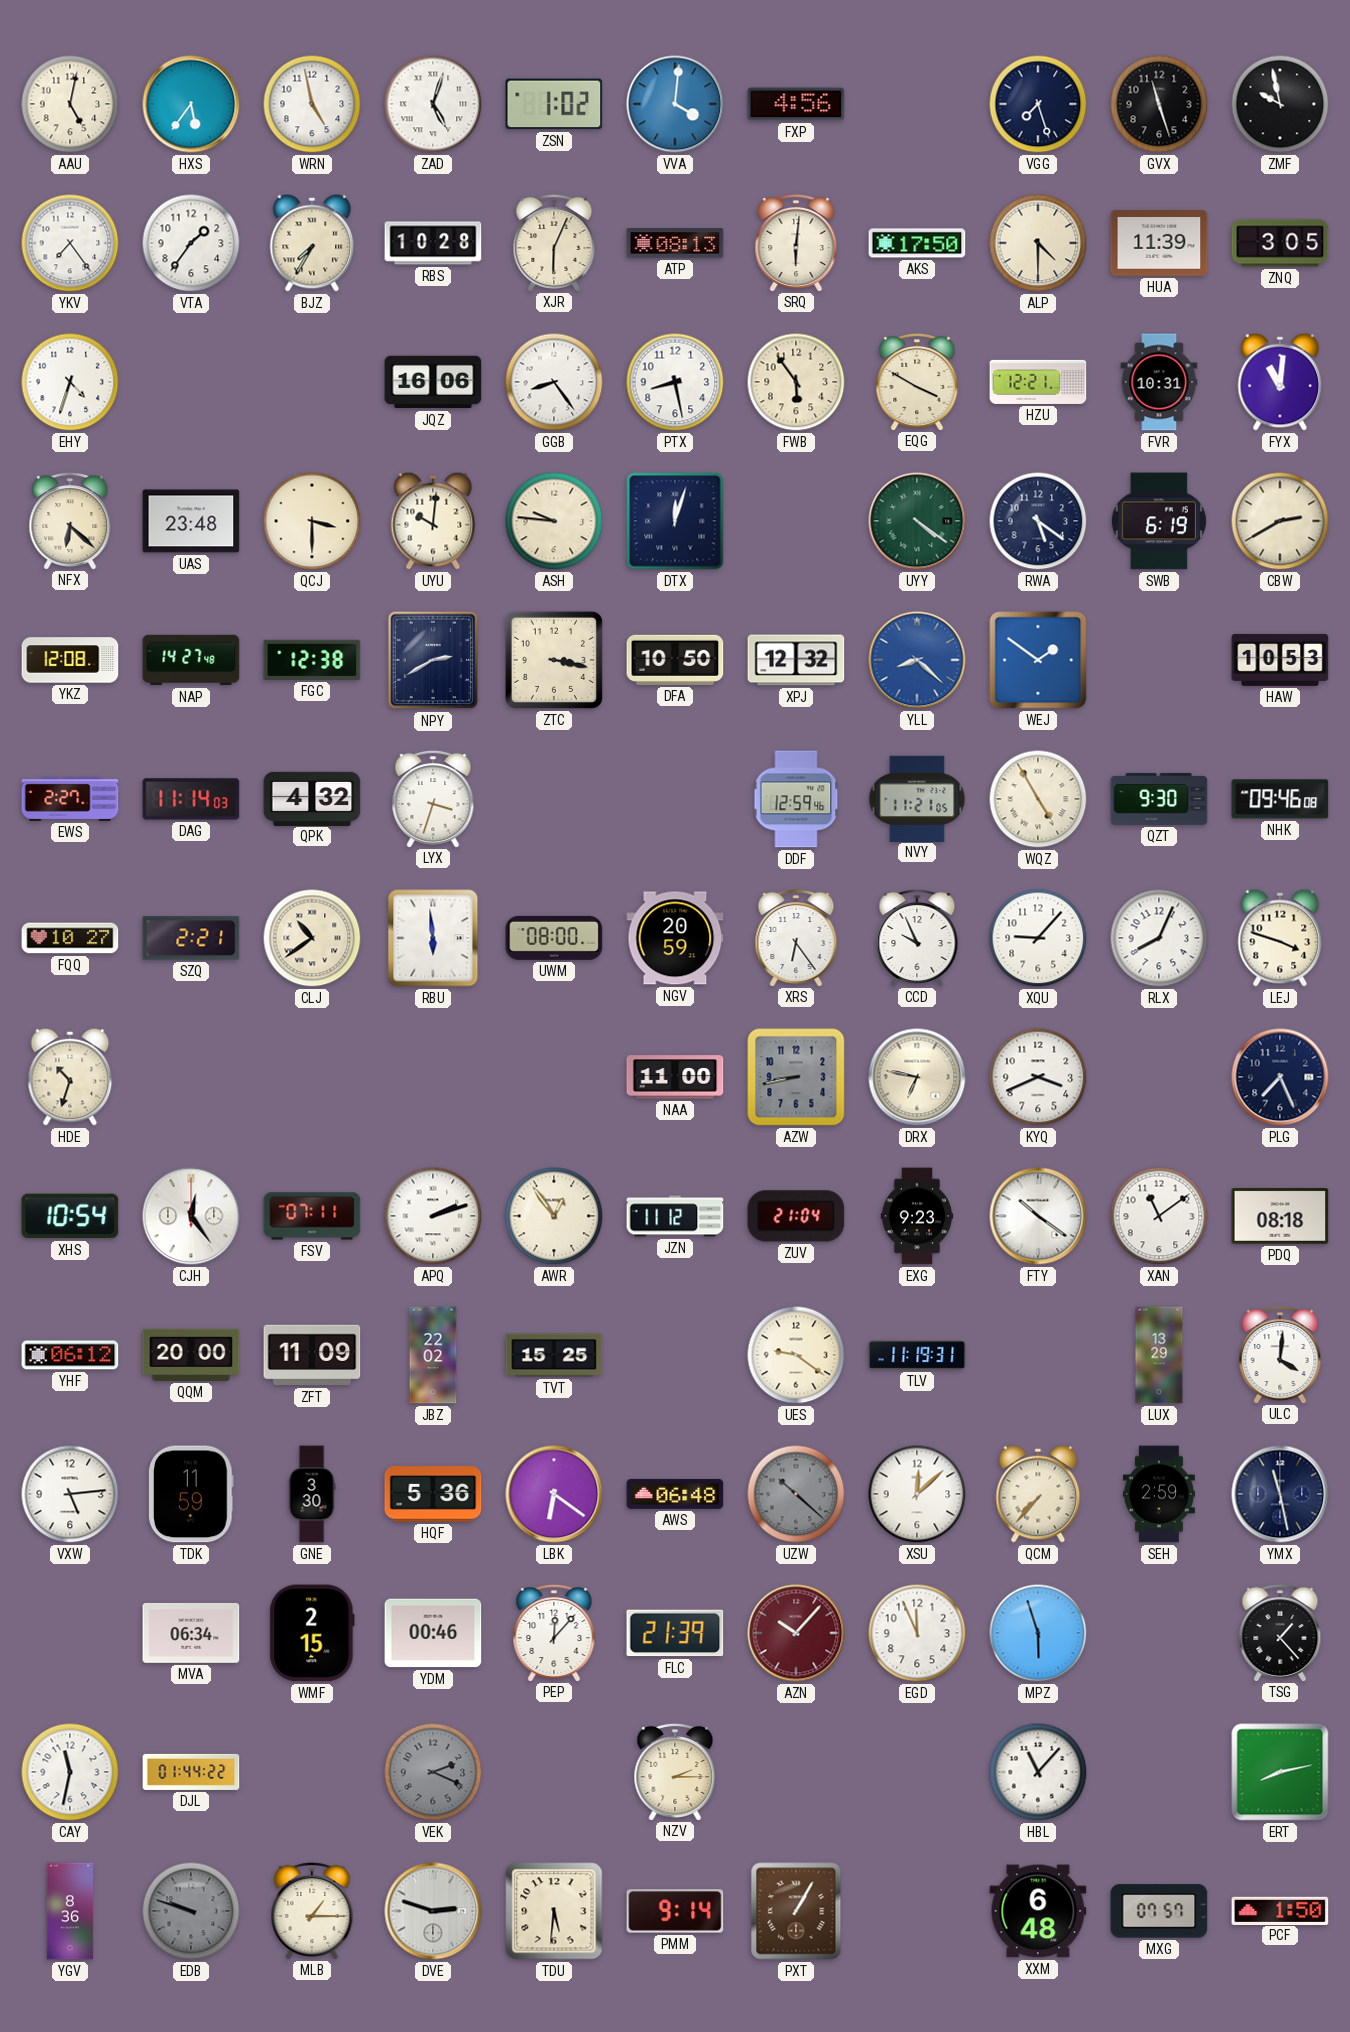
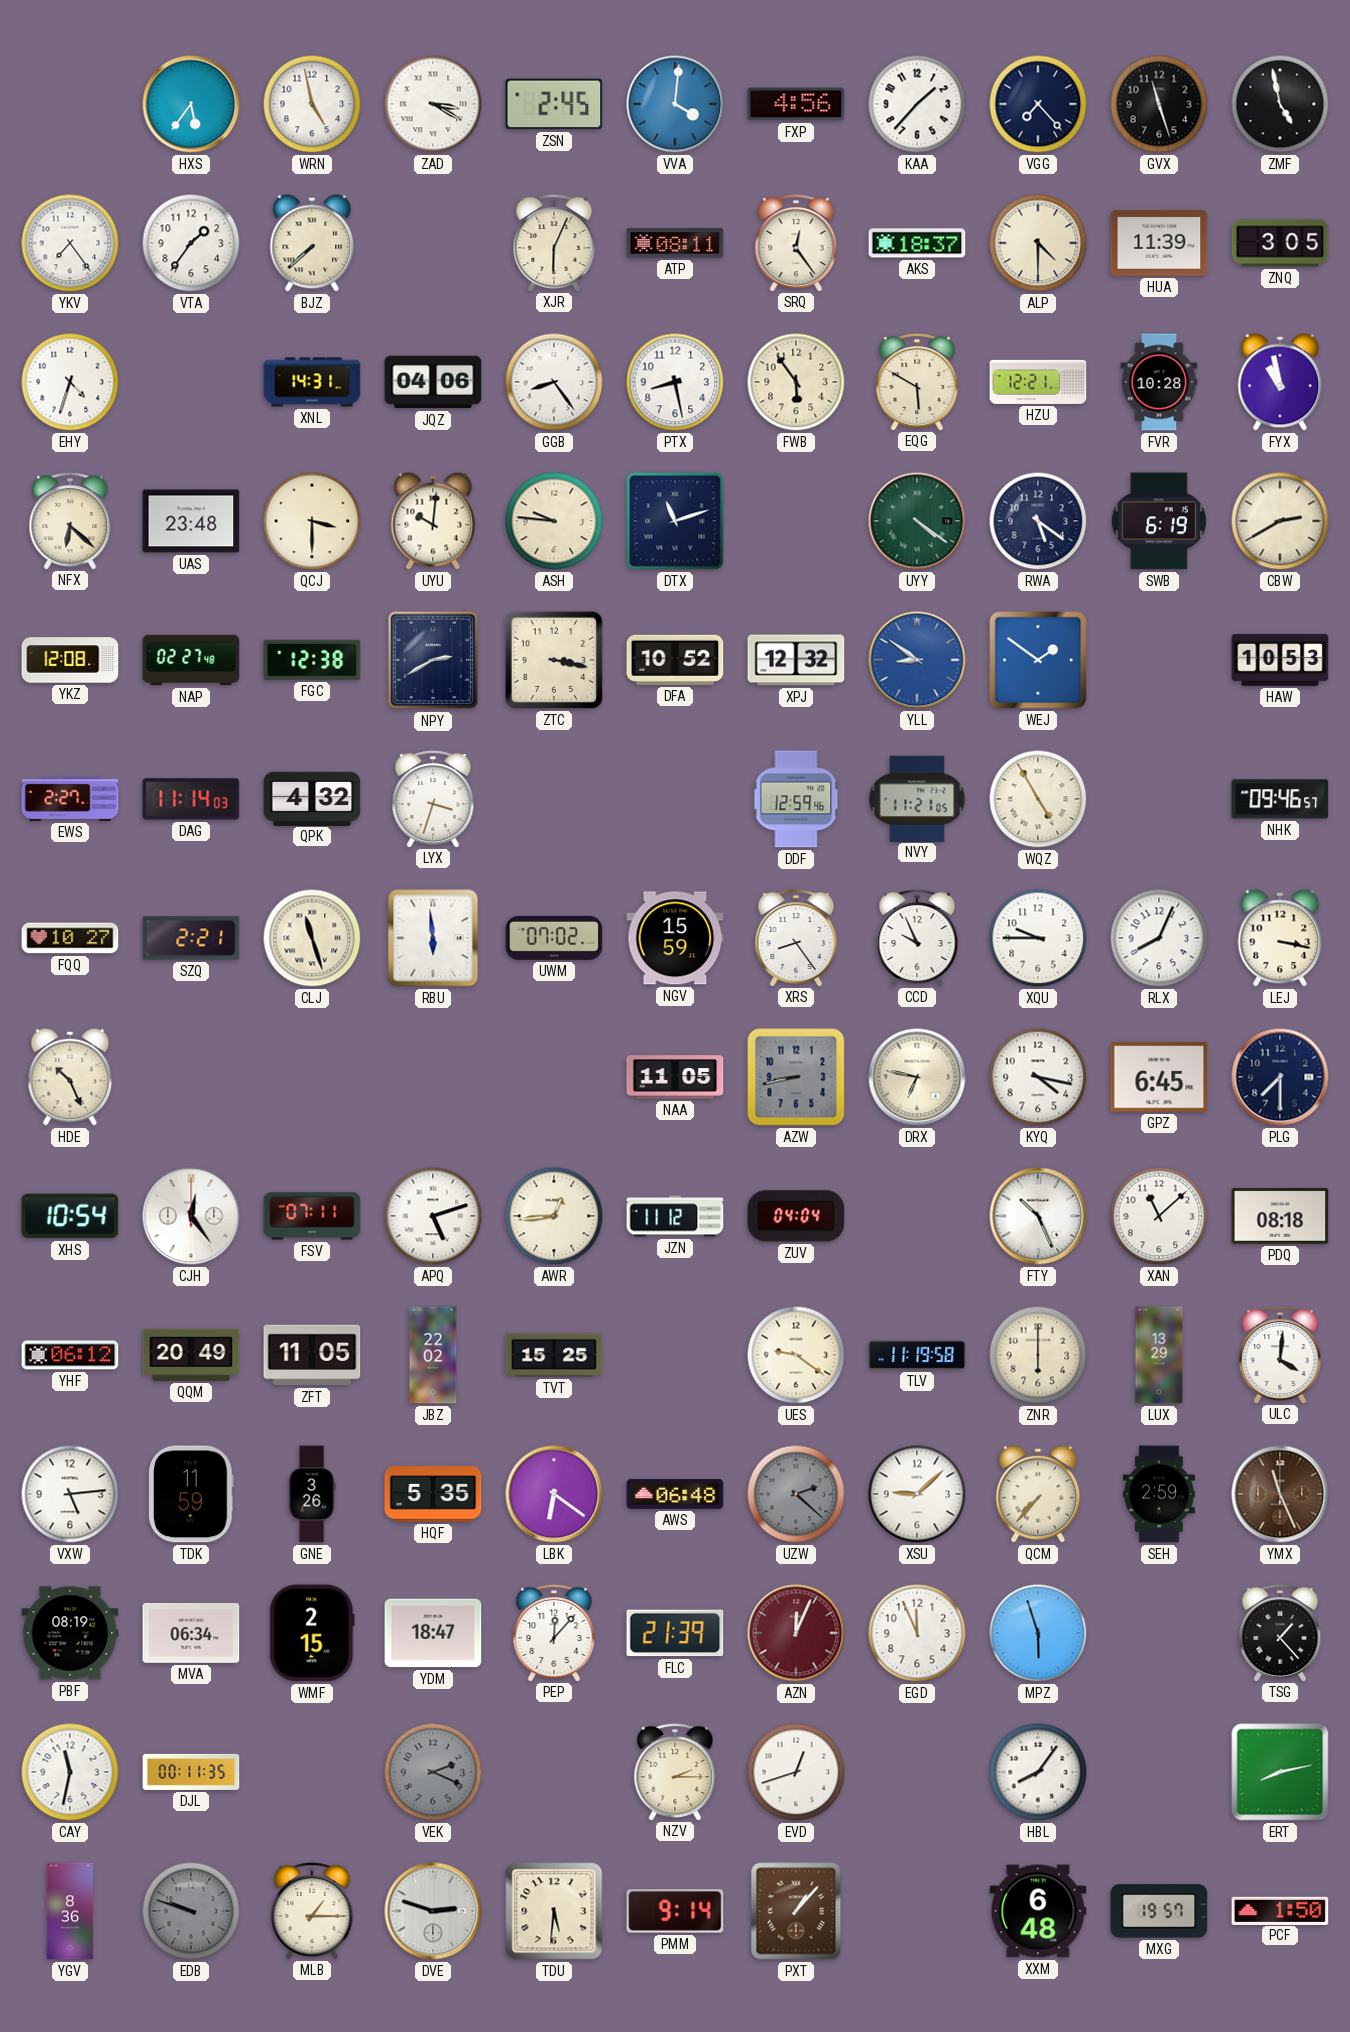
AAU: 5:02 -> none
ZAD: 5:03 -> 3:20
ZSN: 1:02 -> 2:45
KAA: none -> 1:37
VGG: 7:27 -> 7:23
ZMF: 9:58 -> 4:58
BJZ: 7:35 -> 7:38
RBS: 10:28 -> none
ATP: 08:13 -> 08:11
SRQ: 6:01 -> 12:24
AKS: 17:50 -> 18:37
XNL: none -> 14:31
JQZ: 16:06 -> 04:06
EQG: 3:50 -> 5:50
FVR: 10:31 -> 10:28
FYX: 11:01 -> 10:58
DTX: 12:03 -> 11:12
NAP: 14:27 -> 02:27
DFA: 10:50 -> 10:52
YLL: 8:22 -> 8:51
QZT: 9:30 -> none
NHK: 09:46:08 -> 09:46:57
CLJ: 10:39 -> 11:27
UWM: 08:00 -> 07:02
NGV: 20:59 -> 15:59
XRS: 6:24 -> 8:24
XQU: 9:07 -> 9:45
LEJ: 3:48 -> 3:17
HDE: 10:33 -> 10:26
NAA: 11:00 -> 11:05
KYQ: 3:41 -> 4:17
GPZ: none -> 6:45
PLG: 7:26 -> 7:30
APQ: 2:12 -> 5:12
AWR: 12:54 -> 12:44
ZUV: 21:04 -> 04:04
EXG: 9:23 -> none
FTY: 10:21 -> 10:26
XAN: 11:09 -> 11:08
QQM: 20:00 -> 20:49
ZFT: 11:09 -> 11:05
TLV: 11:19:31 -> 11:19:58
ZNR: none -> 6:00
GNE: 3:30 -> 3:26
HQF: 5:36 -> 5:35
UZW: 10:22 -> 2:22
XSU: 12:08 -> 9:08
YMX: 11:28 -> 11:26
YMX dial: navy -> brown
PBF: none -> 08:19
YDM: 00:46 -> 18:47
AZN: 10:07 -> 12:04
DJL: 01:44 -> 00:11
EVD: none -> 12:42
HBL: 11:07 -> 8:06
PXT: 1:05 -> 1:07
MXG: 07:57 -> 19:57
